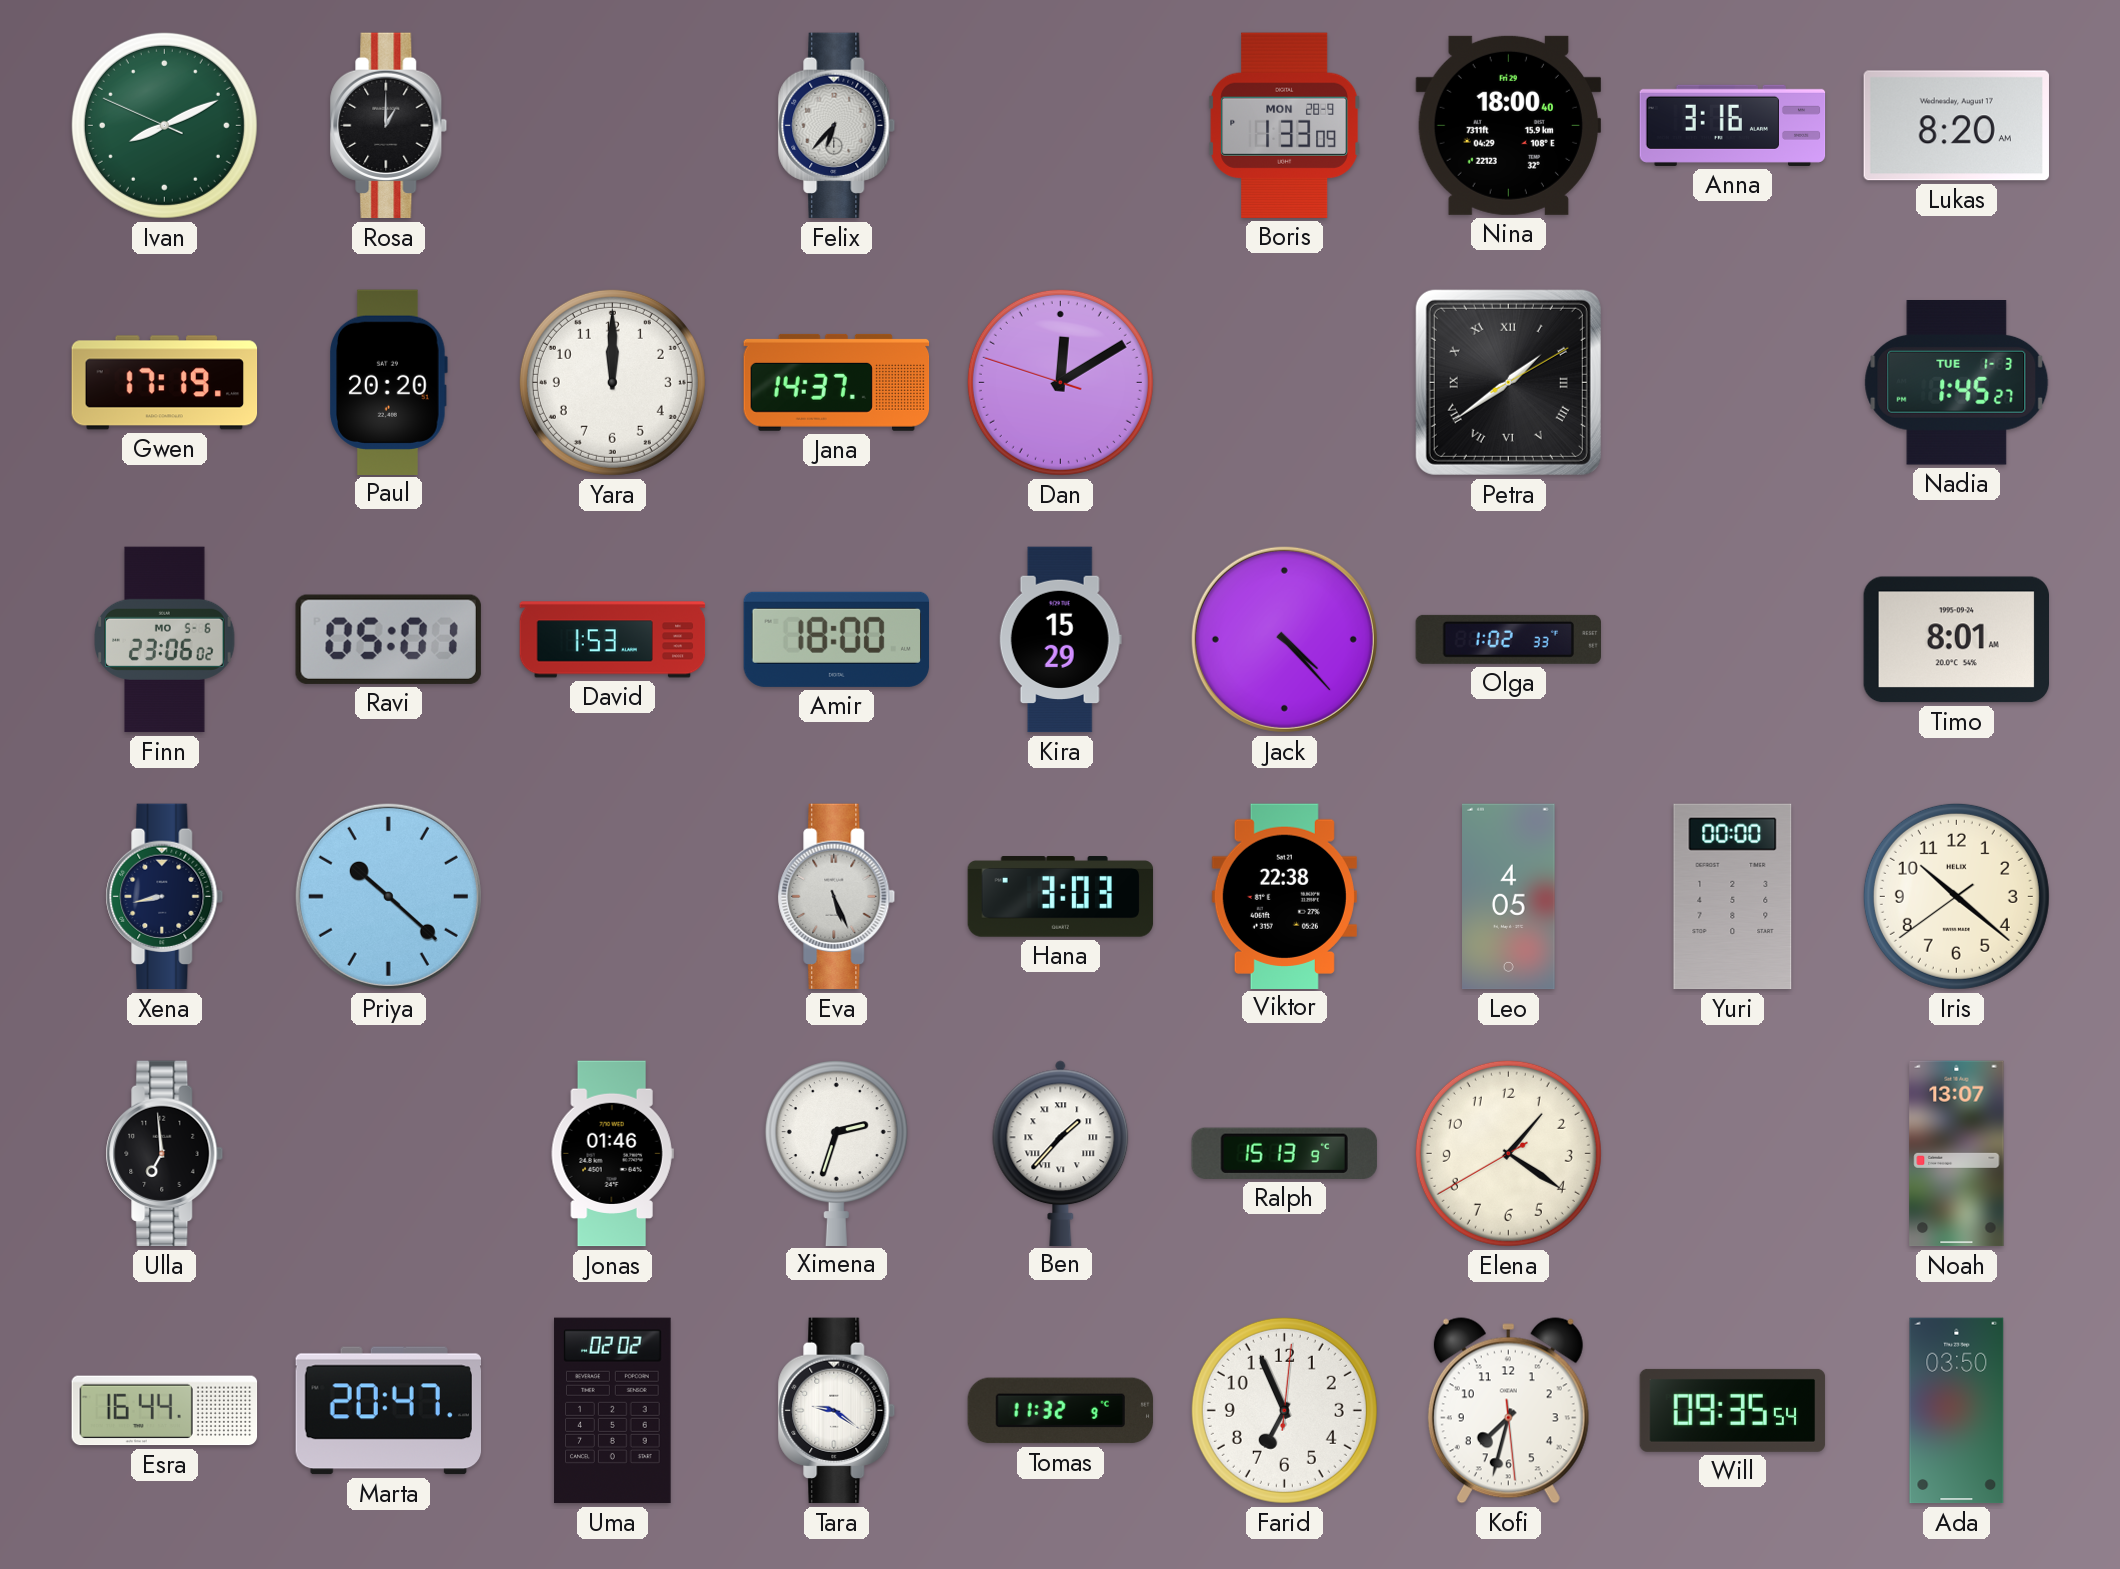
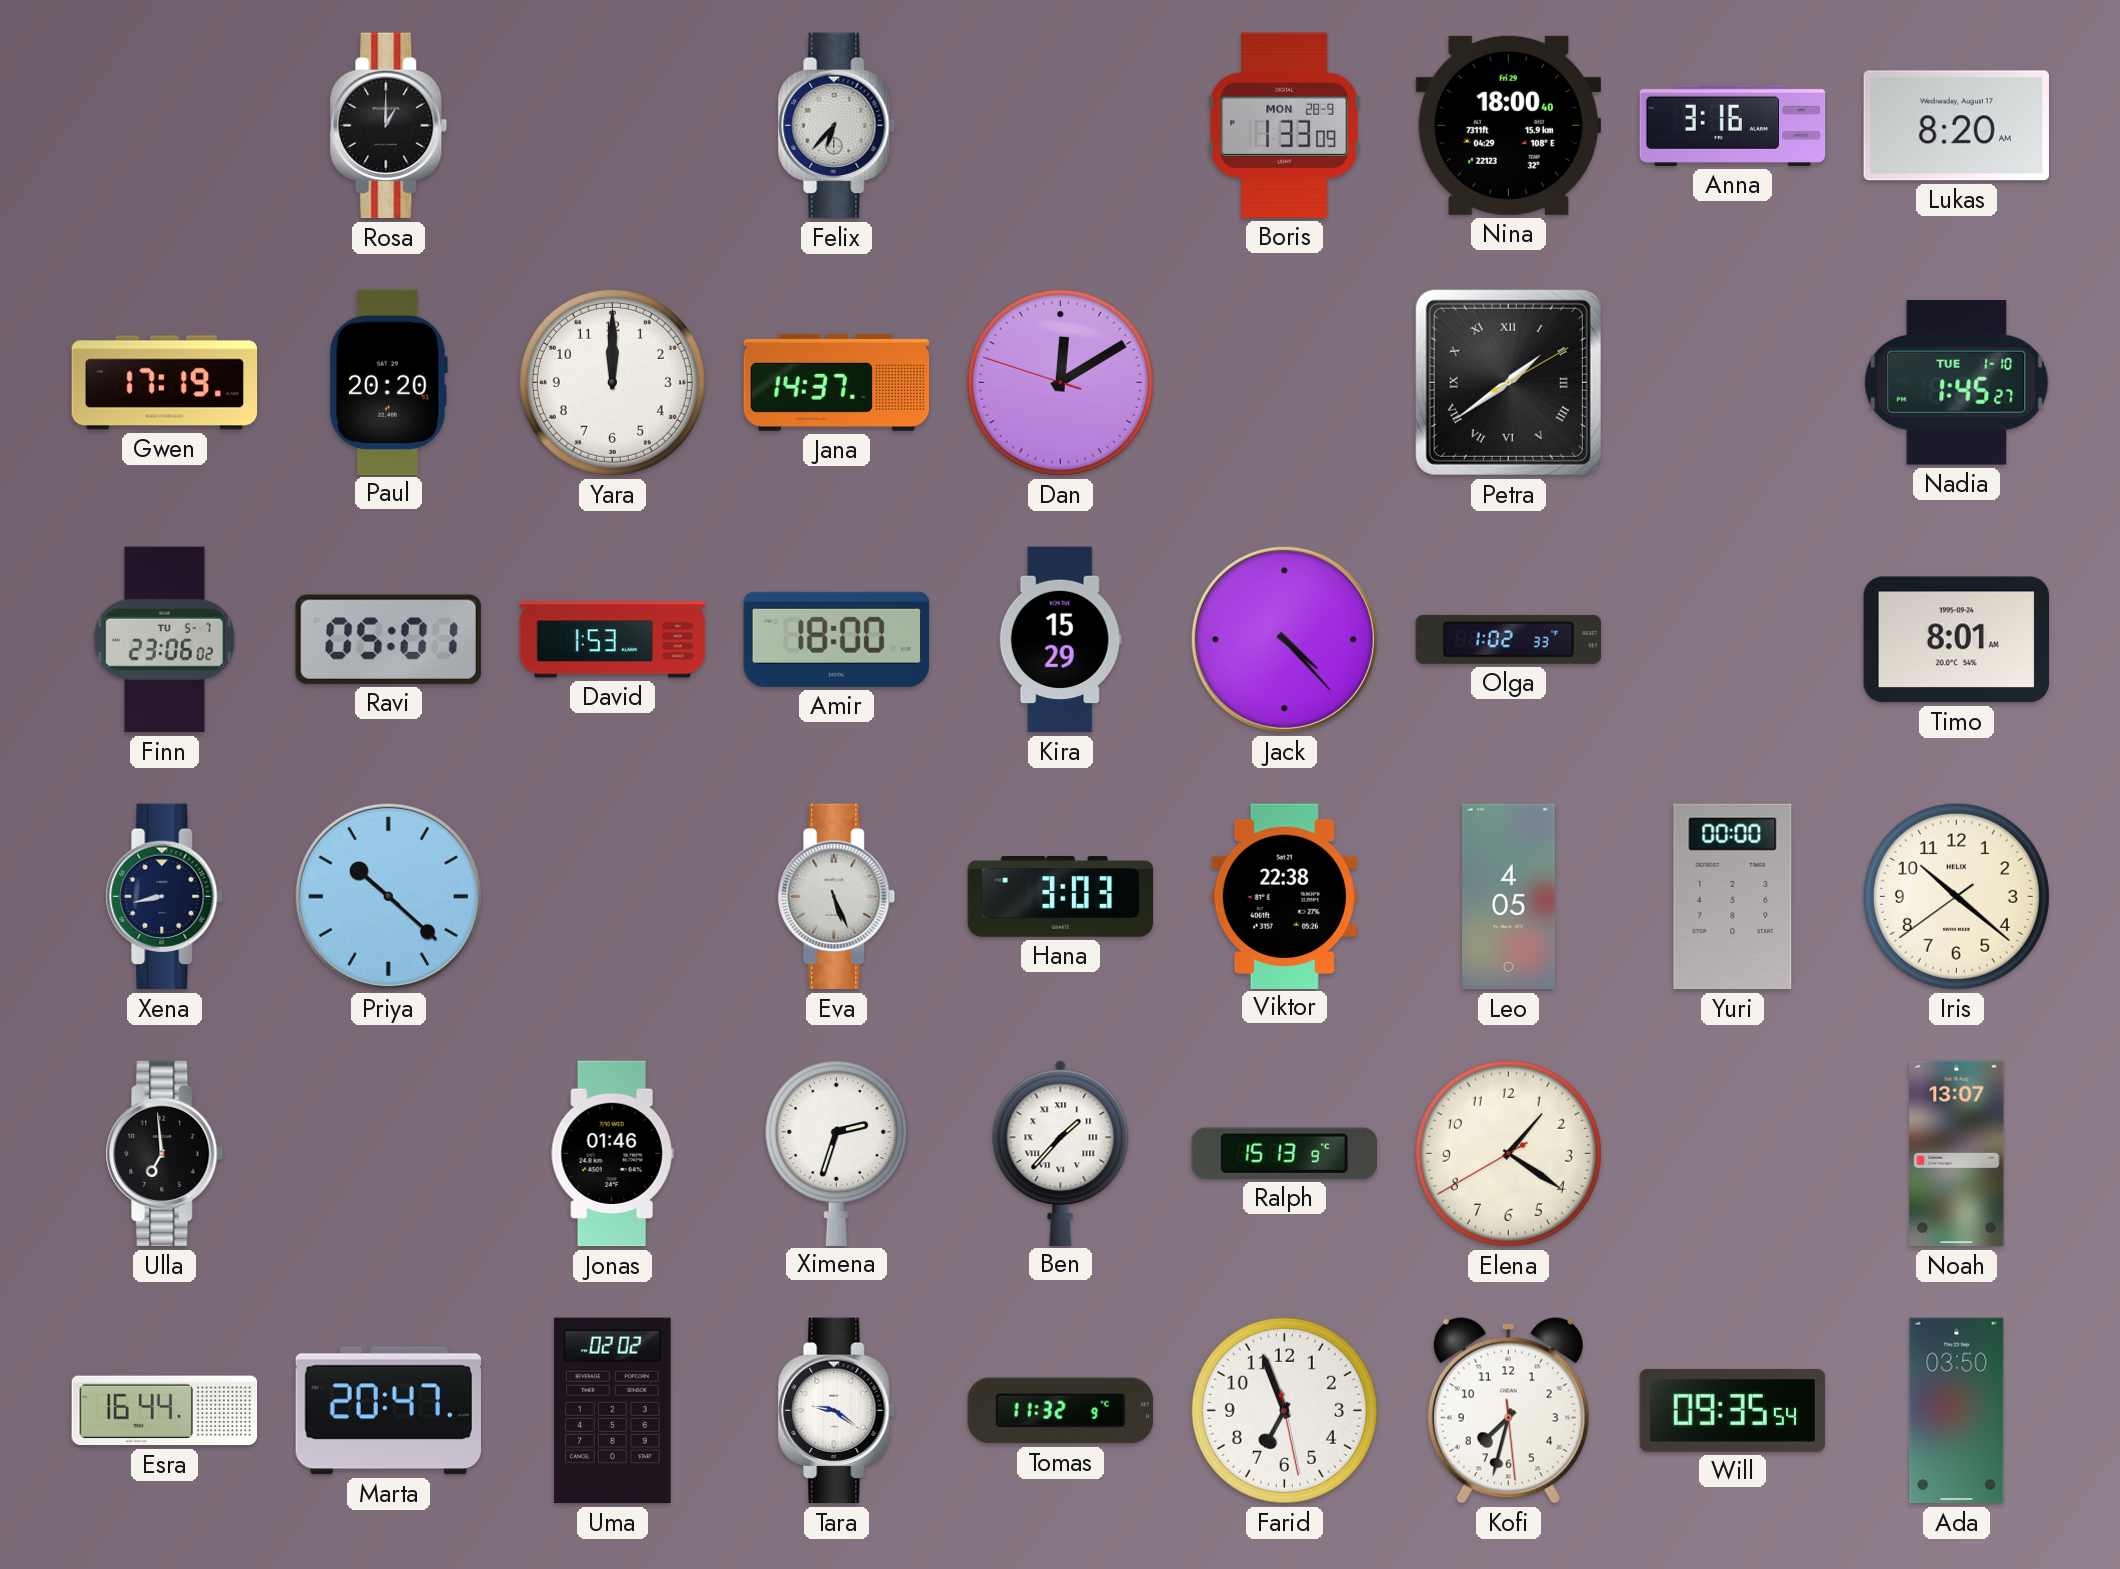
Ivan: 8:10 -> none
Nadia date: TUE 1-3 -> TUE 1-10
Finn date: MO 5-6 -> TU 5-7
Farid: 6:56:01 -> 6:56:28
